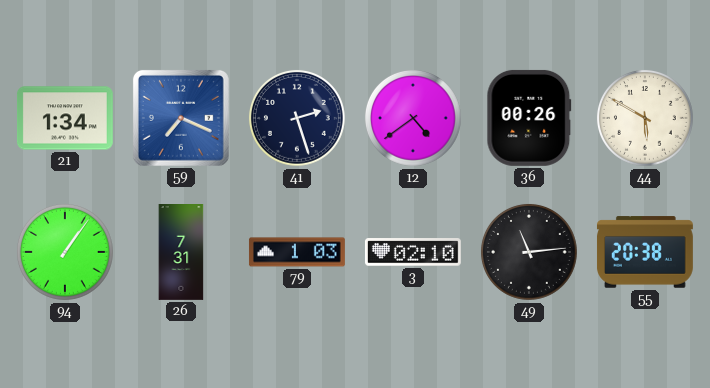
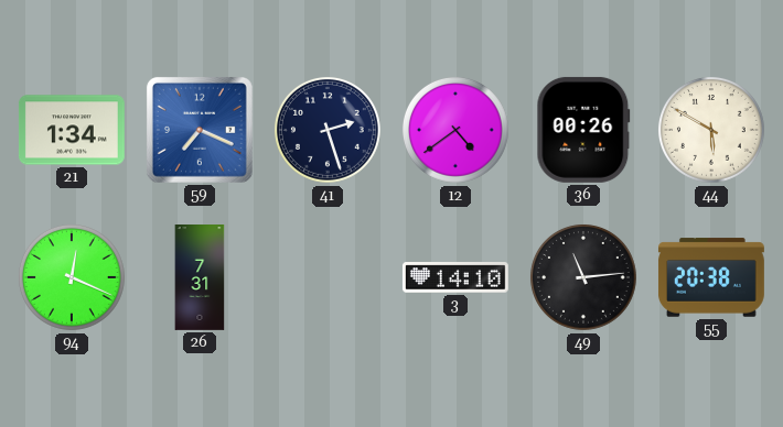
94: 1:06 -> 12:19
79: 1:03 -> none
3: 02:10 -> 14:10
